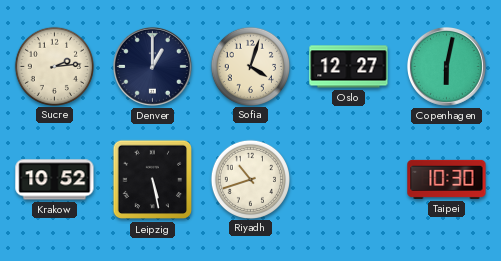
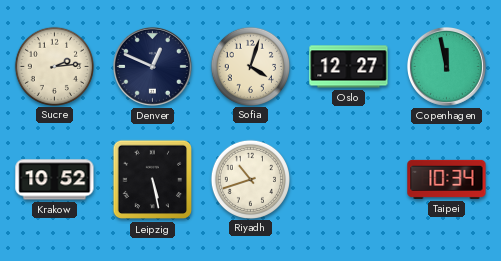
Denver: 1:00 -> 12:49
Copenhagen: 6:02 -> 11:58
Taipei: 10:30 -> 10:34
